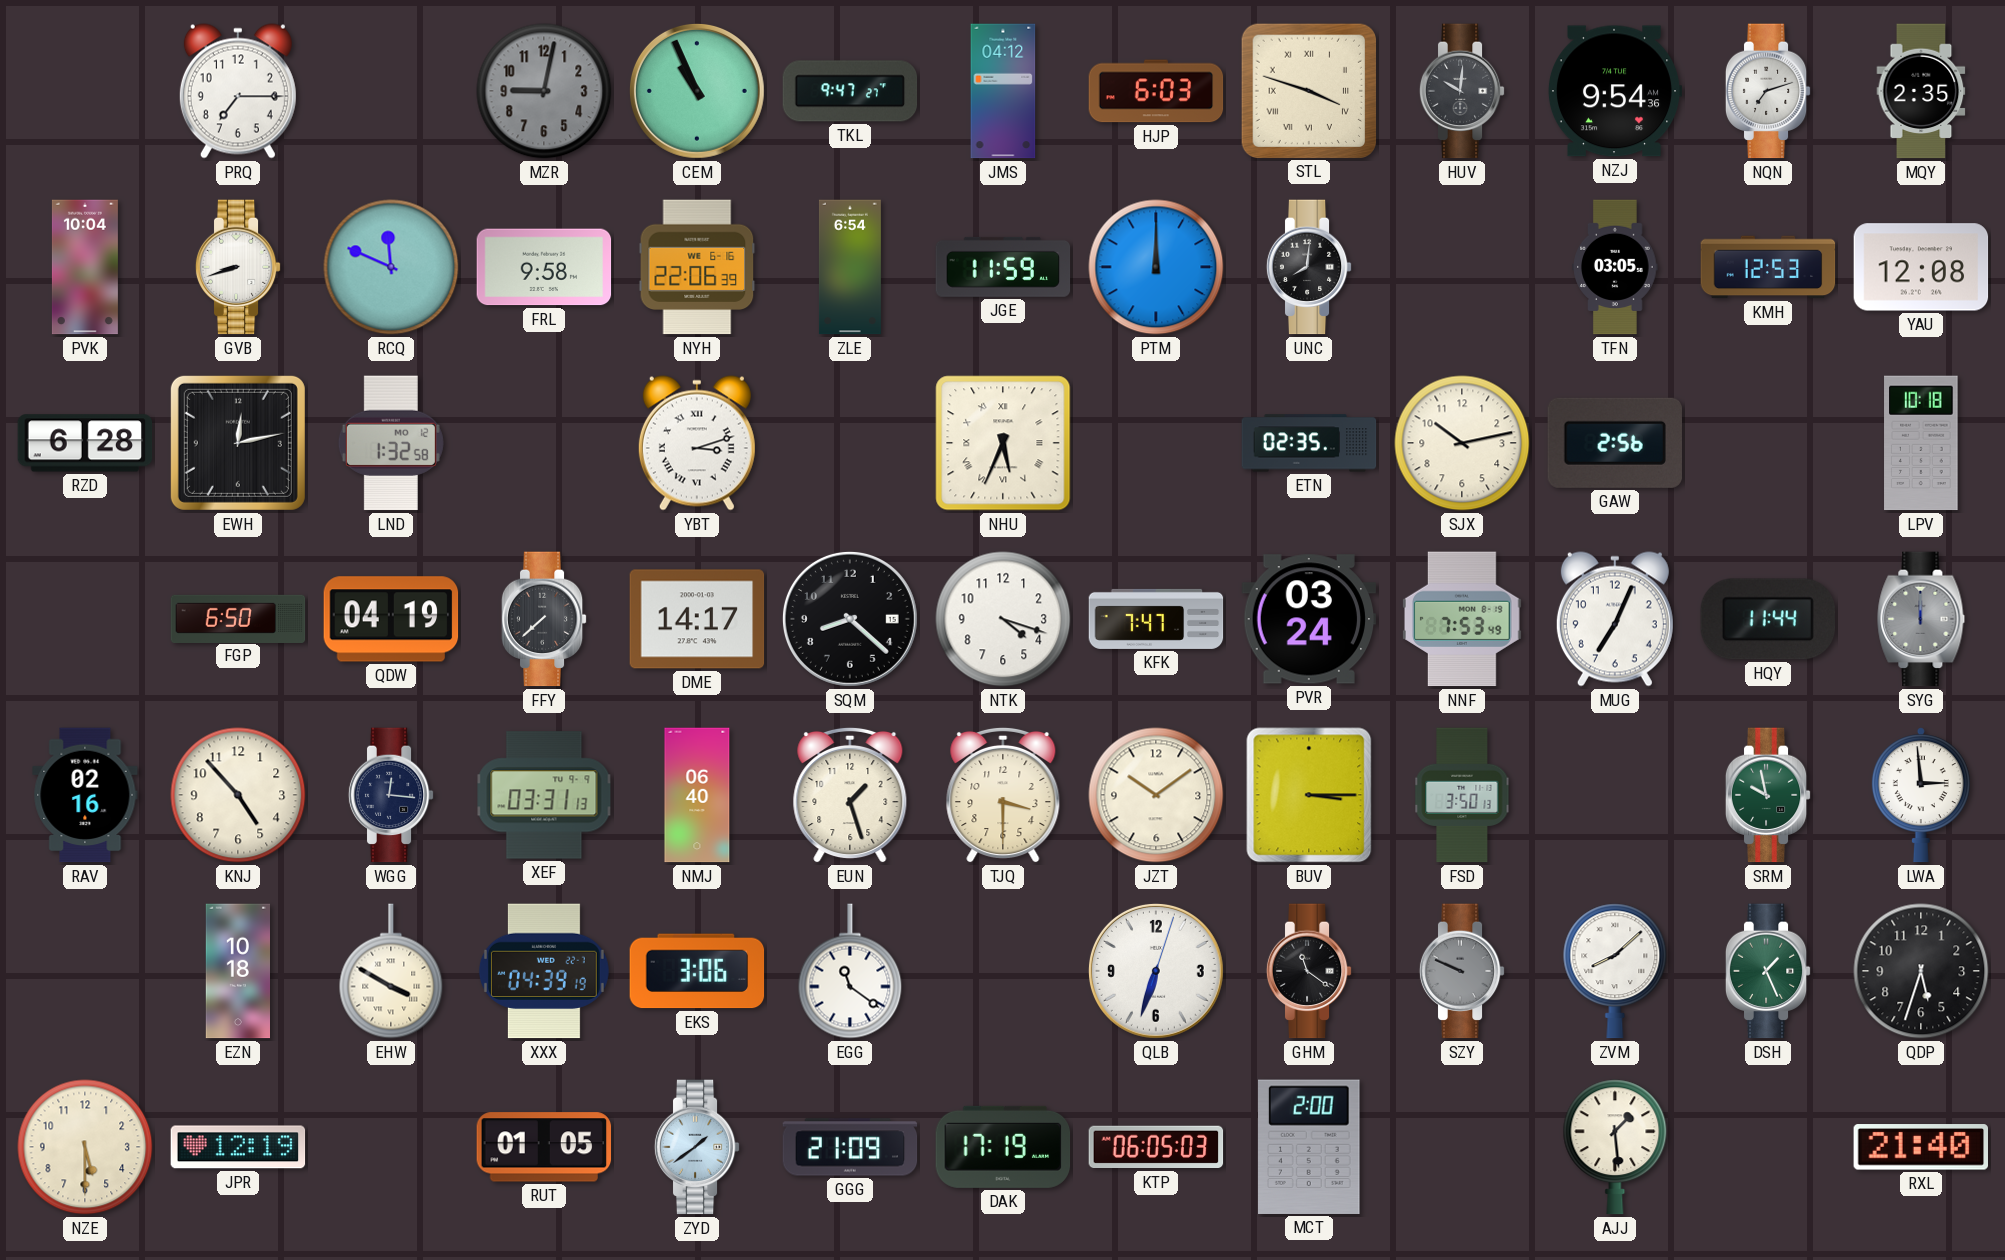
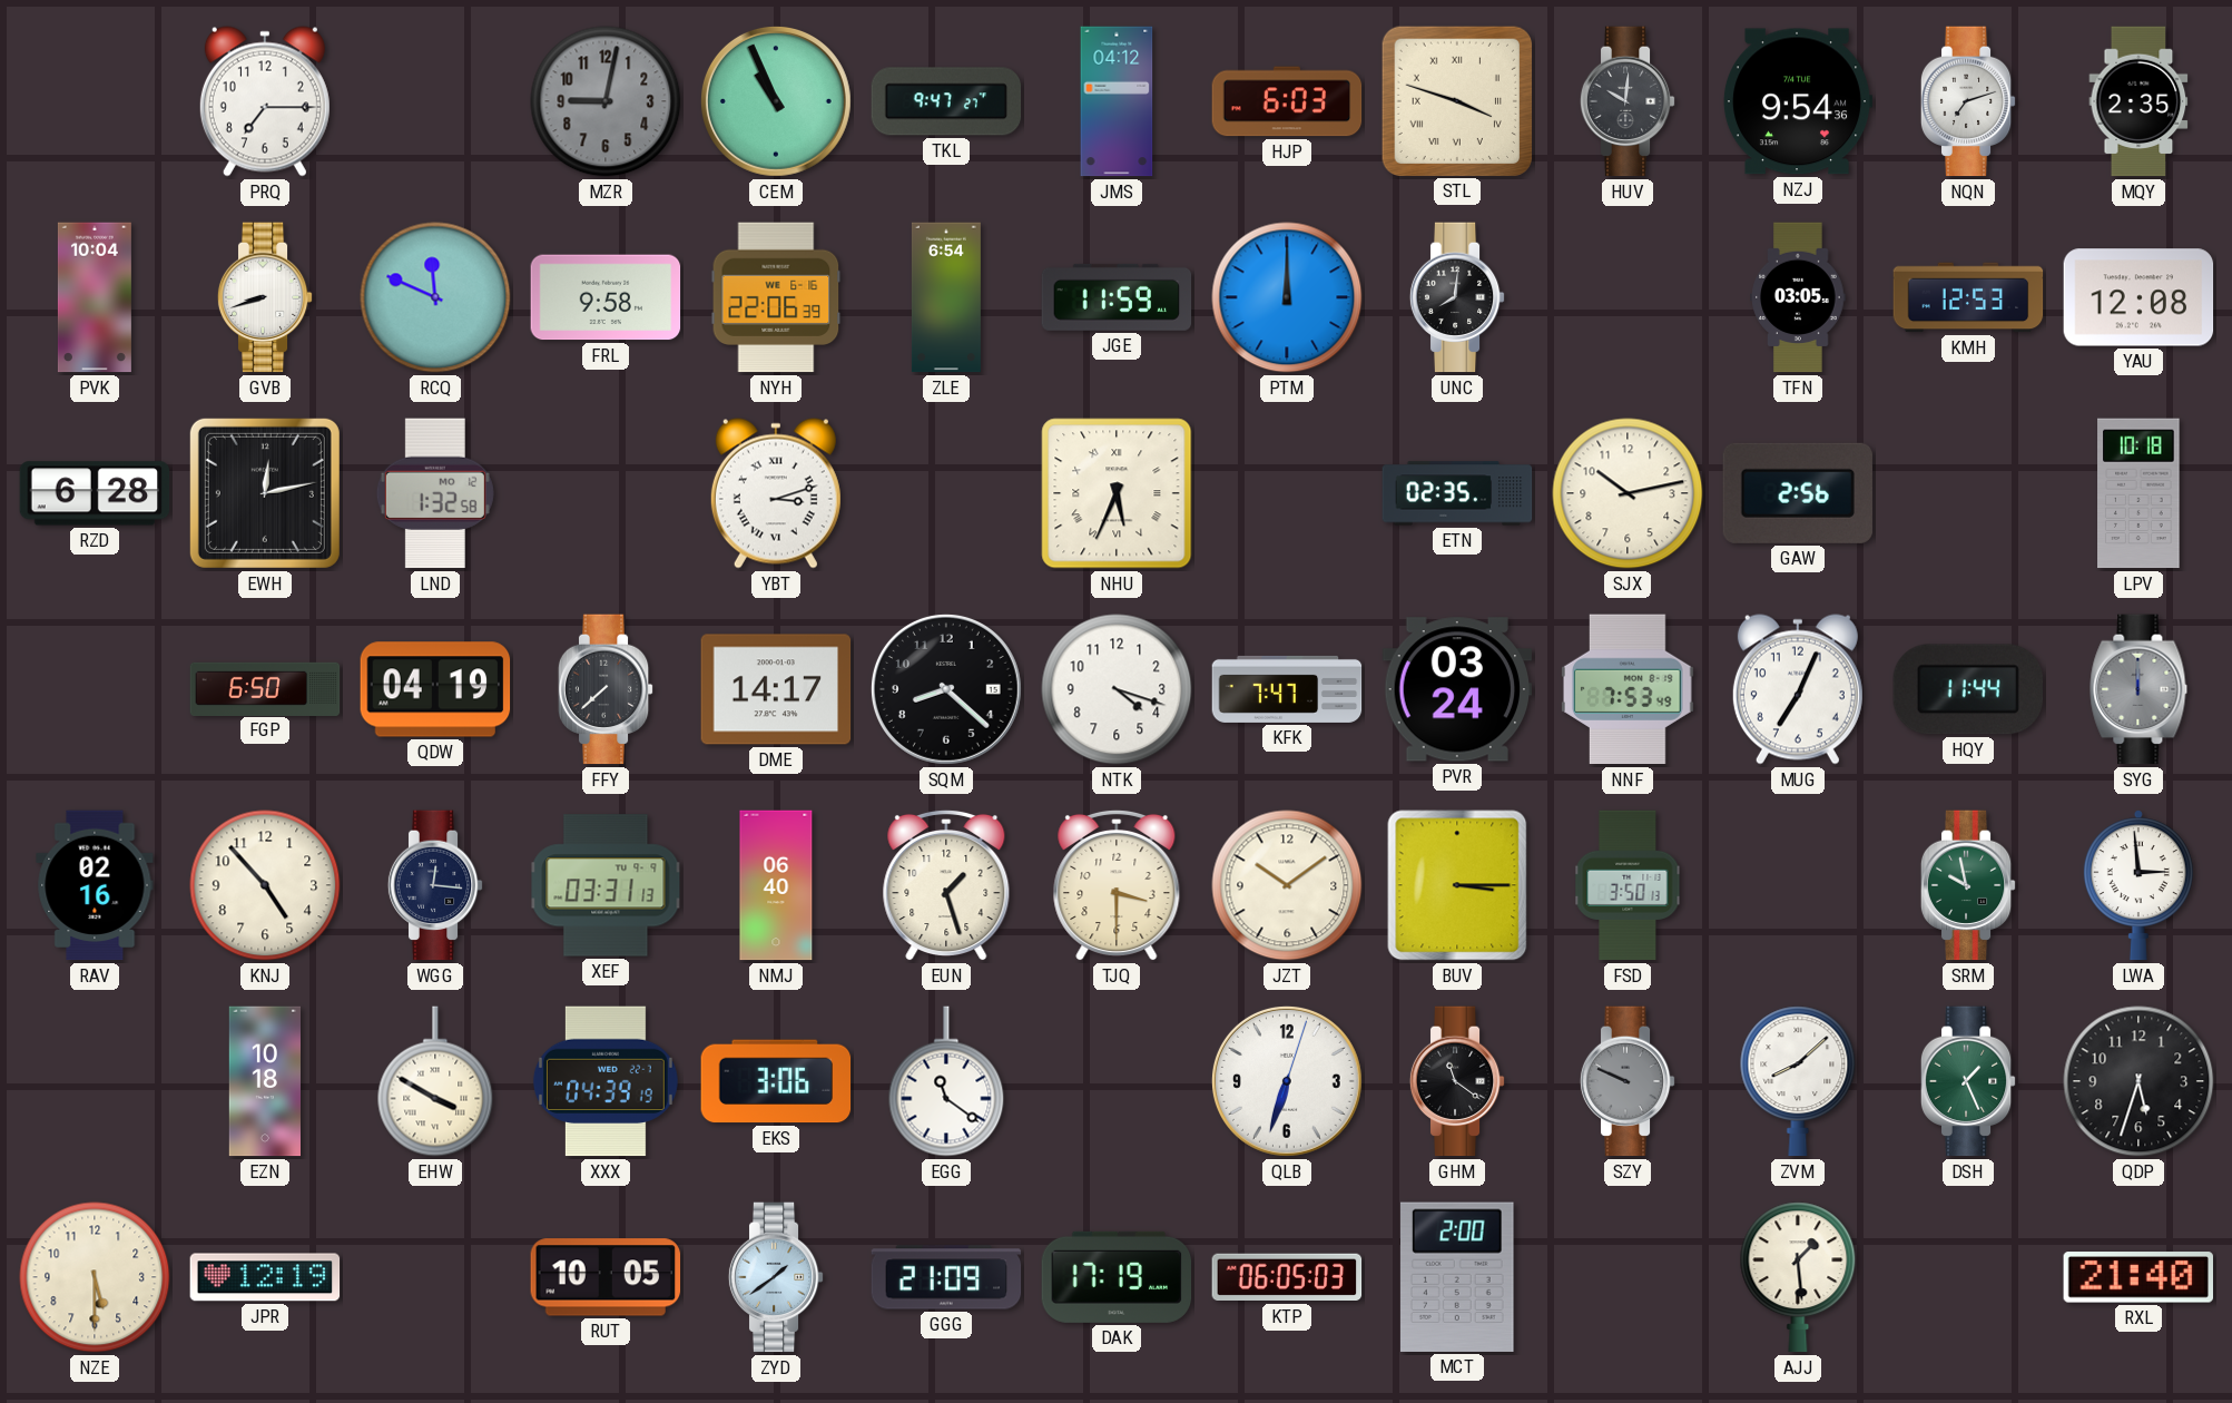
RUT: 01:05 -> 10:05
